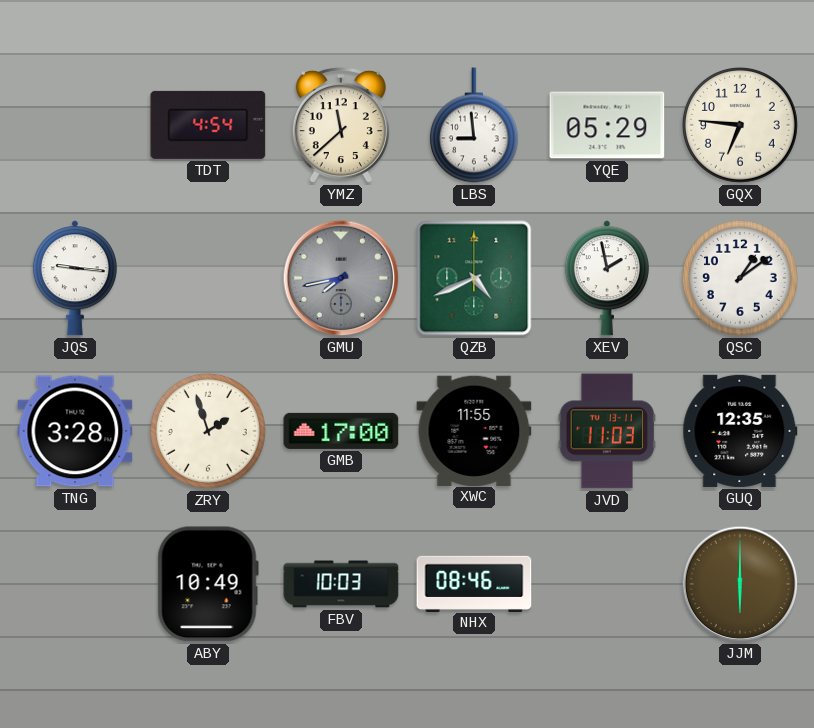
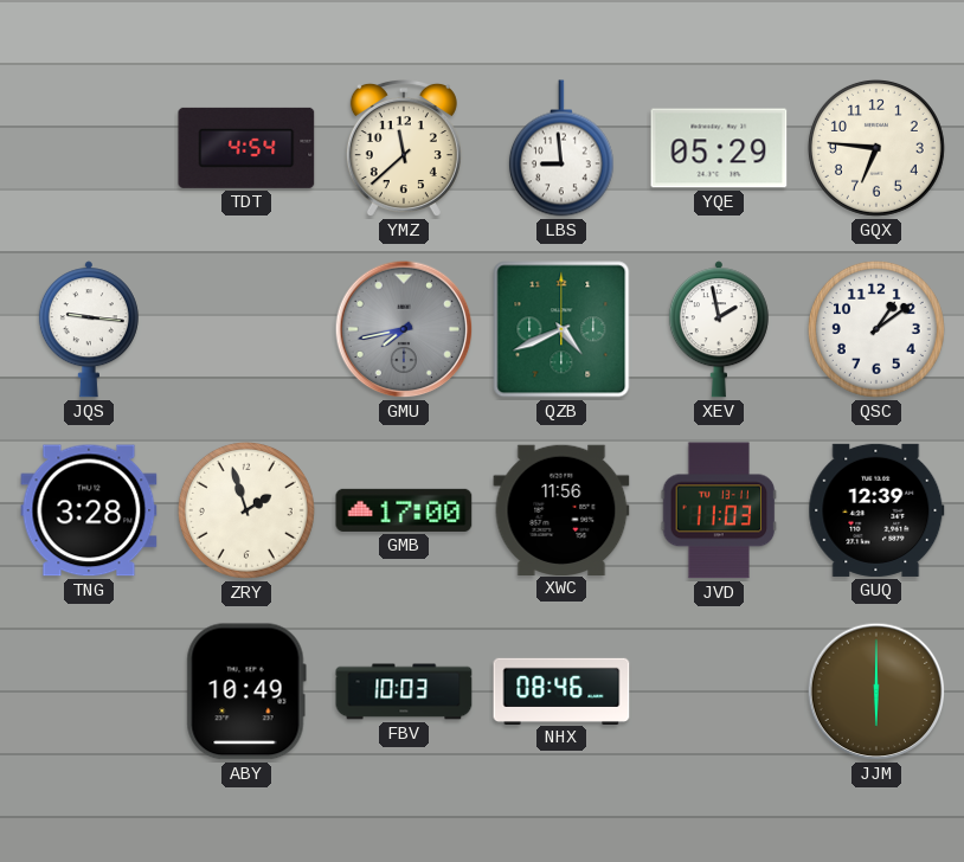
XWC: 11:55 -> 11:56
GUQ: 12:35 -> 12:39
